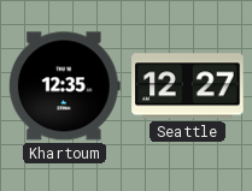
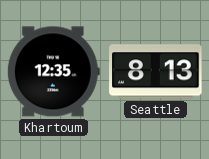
Seattle: 12:27 -> 8:13
